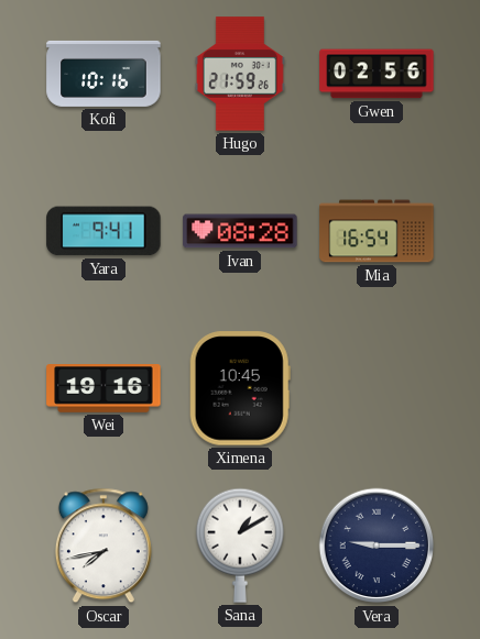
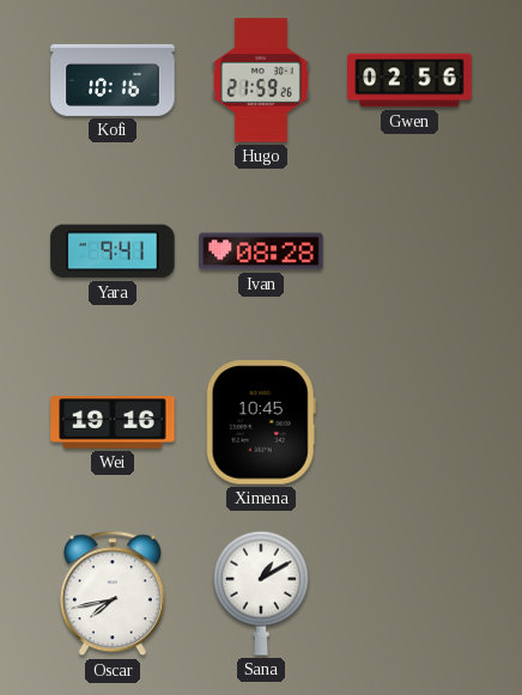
Mia: 16:54 -> none
Vera: 9:15 -> none
